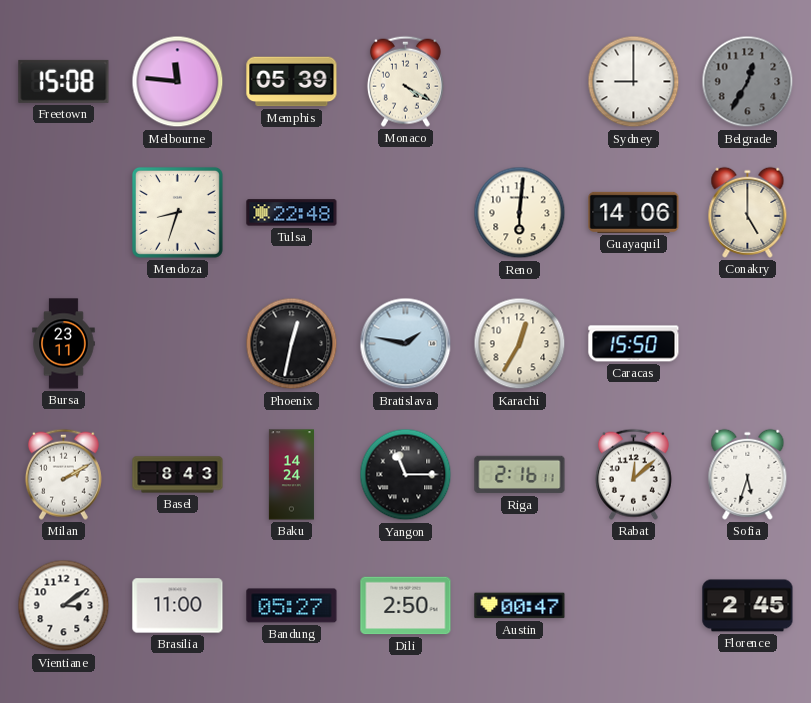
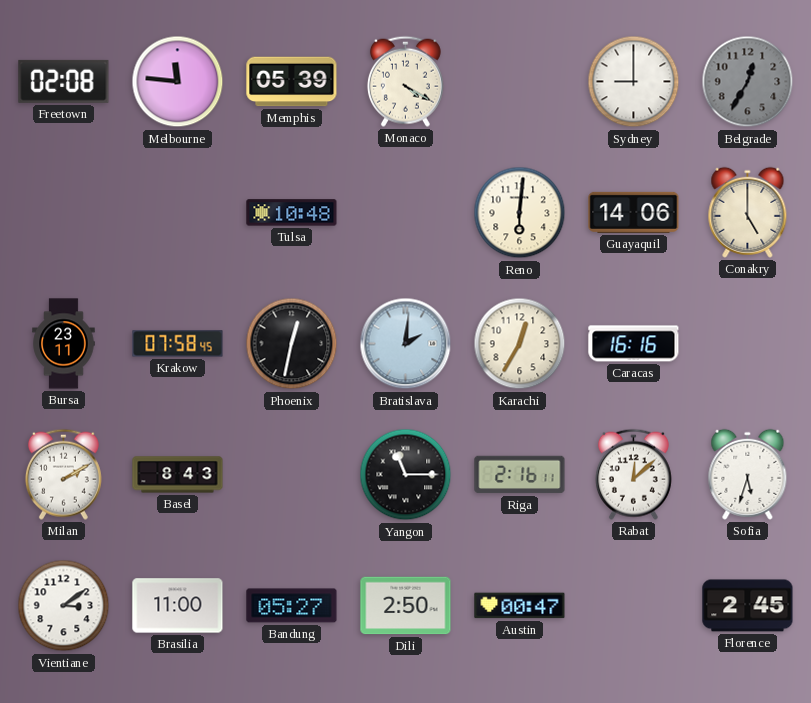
Freetown: 15:08 -> 02:08
Mendoza: 8:33 -> none
Tulsa: 22:48 -> 10:48
Krakow: none -> 07:58
Bratislava: 1:47 -> 2:01
Caracas: 15:50 -> 16:16
Baku: 14:24 -> none
